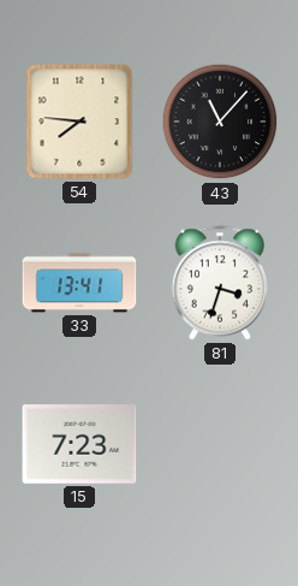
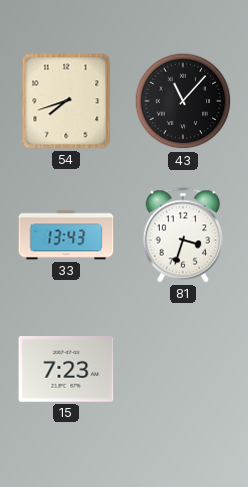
54: 7:46 -> 7:42
33: 13:41 -> 13:43
